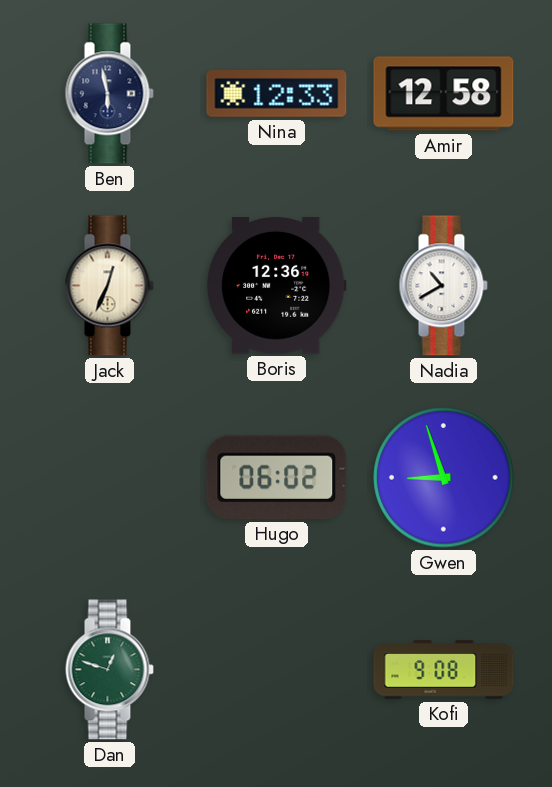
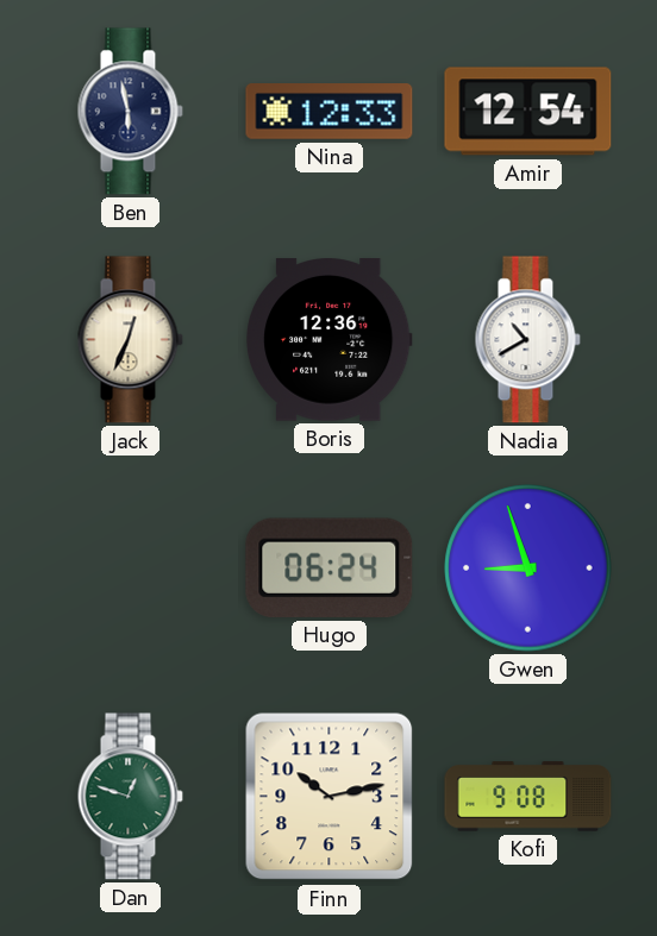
Amir: 12:58 -> 12:54
Hugo: 06:02 -> 06:24
Finn: none -> 10:13
